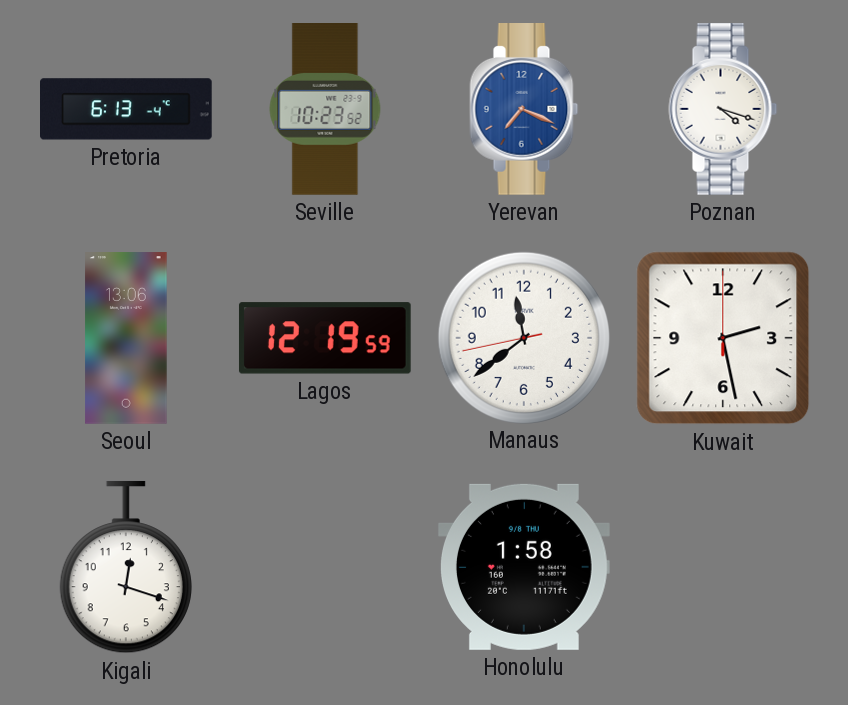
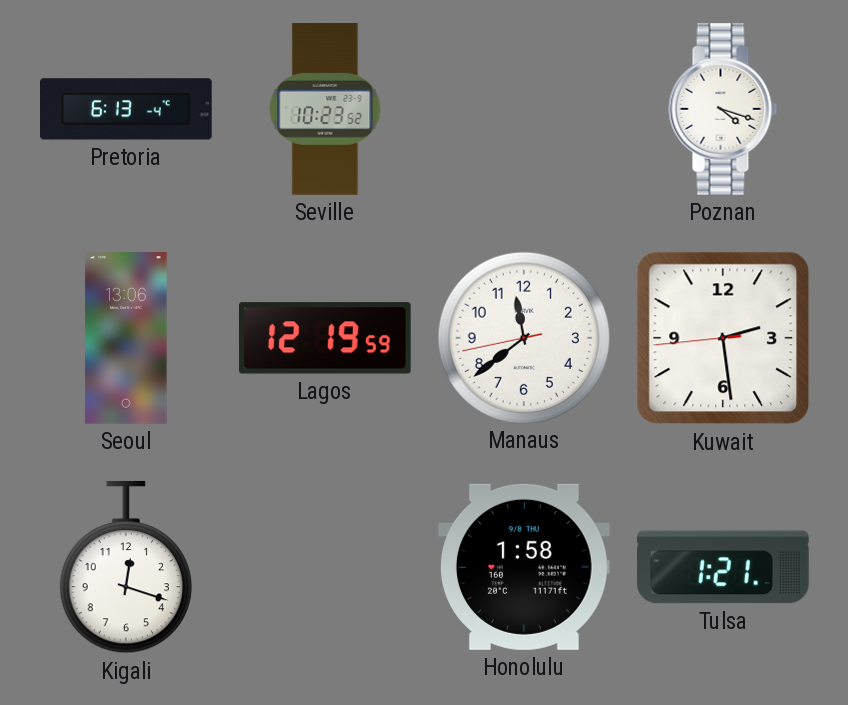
Yerevan: 7:19 -> none
Kuwait: 2:28:00 -> 2:28:44
Tulsa: none -> 1:21
